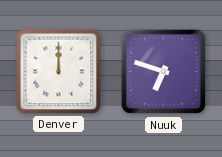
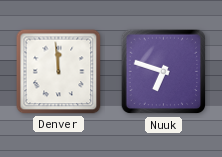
Denver: 12:00 -> 11:59
